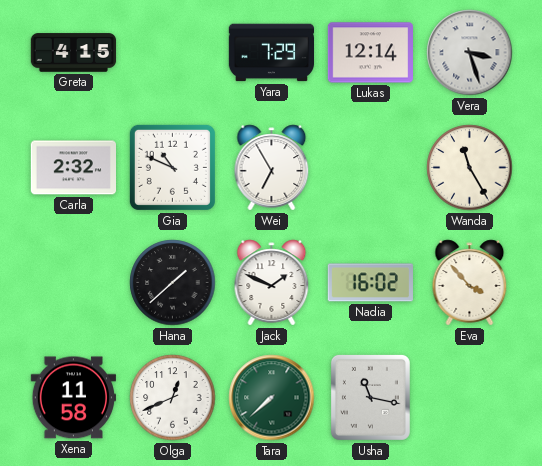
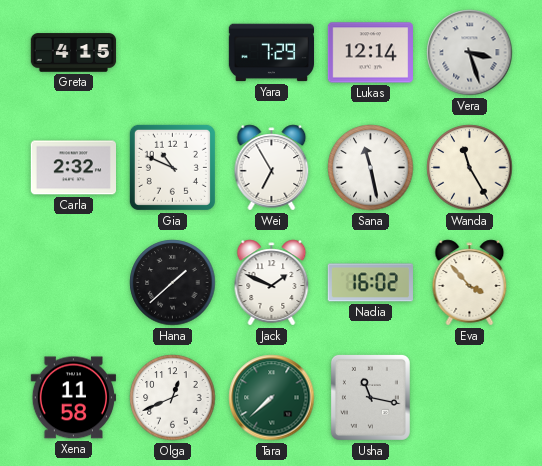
Sana: none -> 11:28
